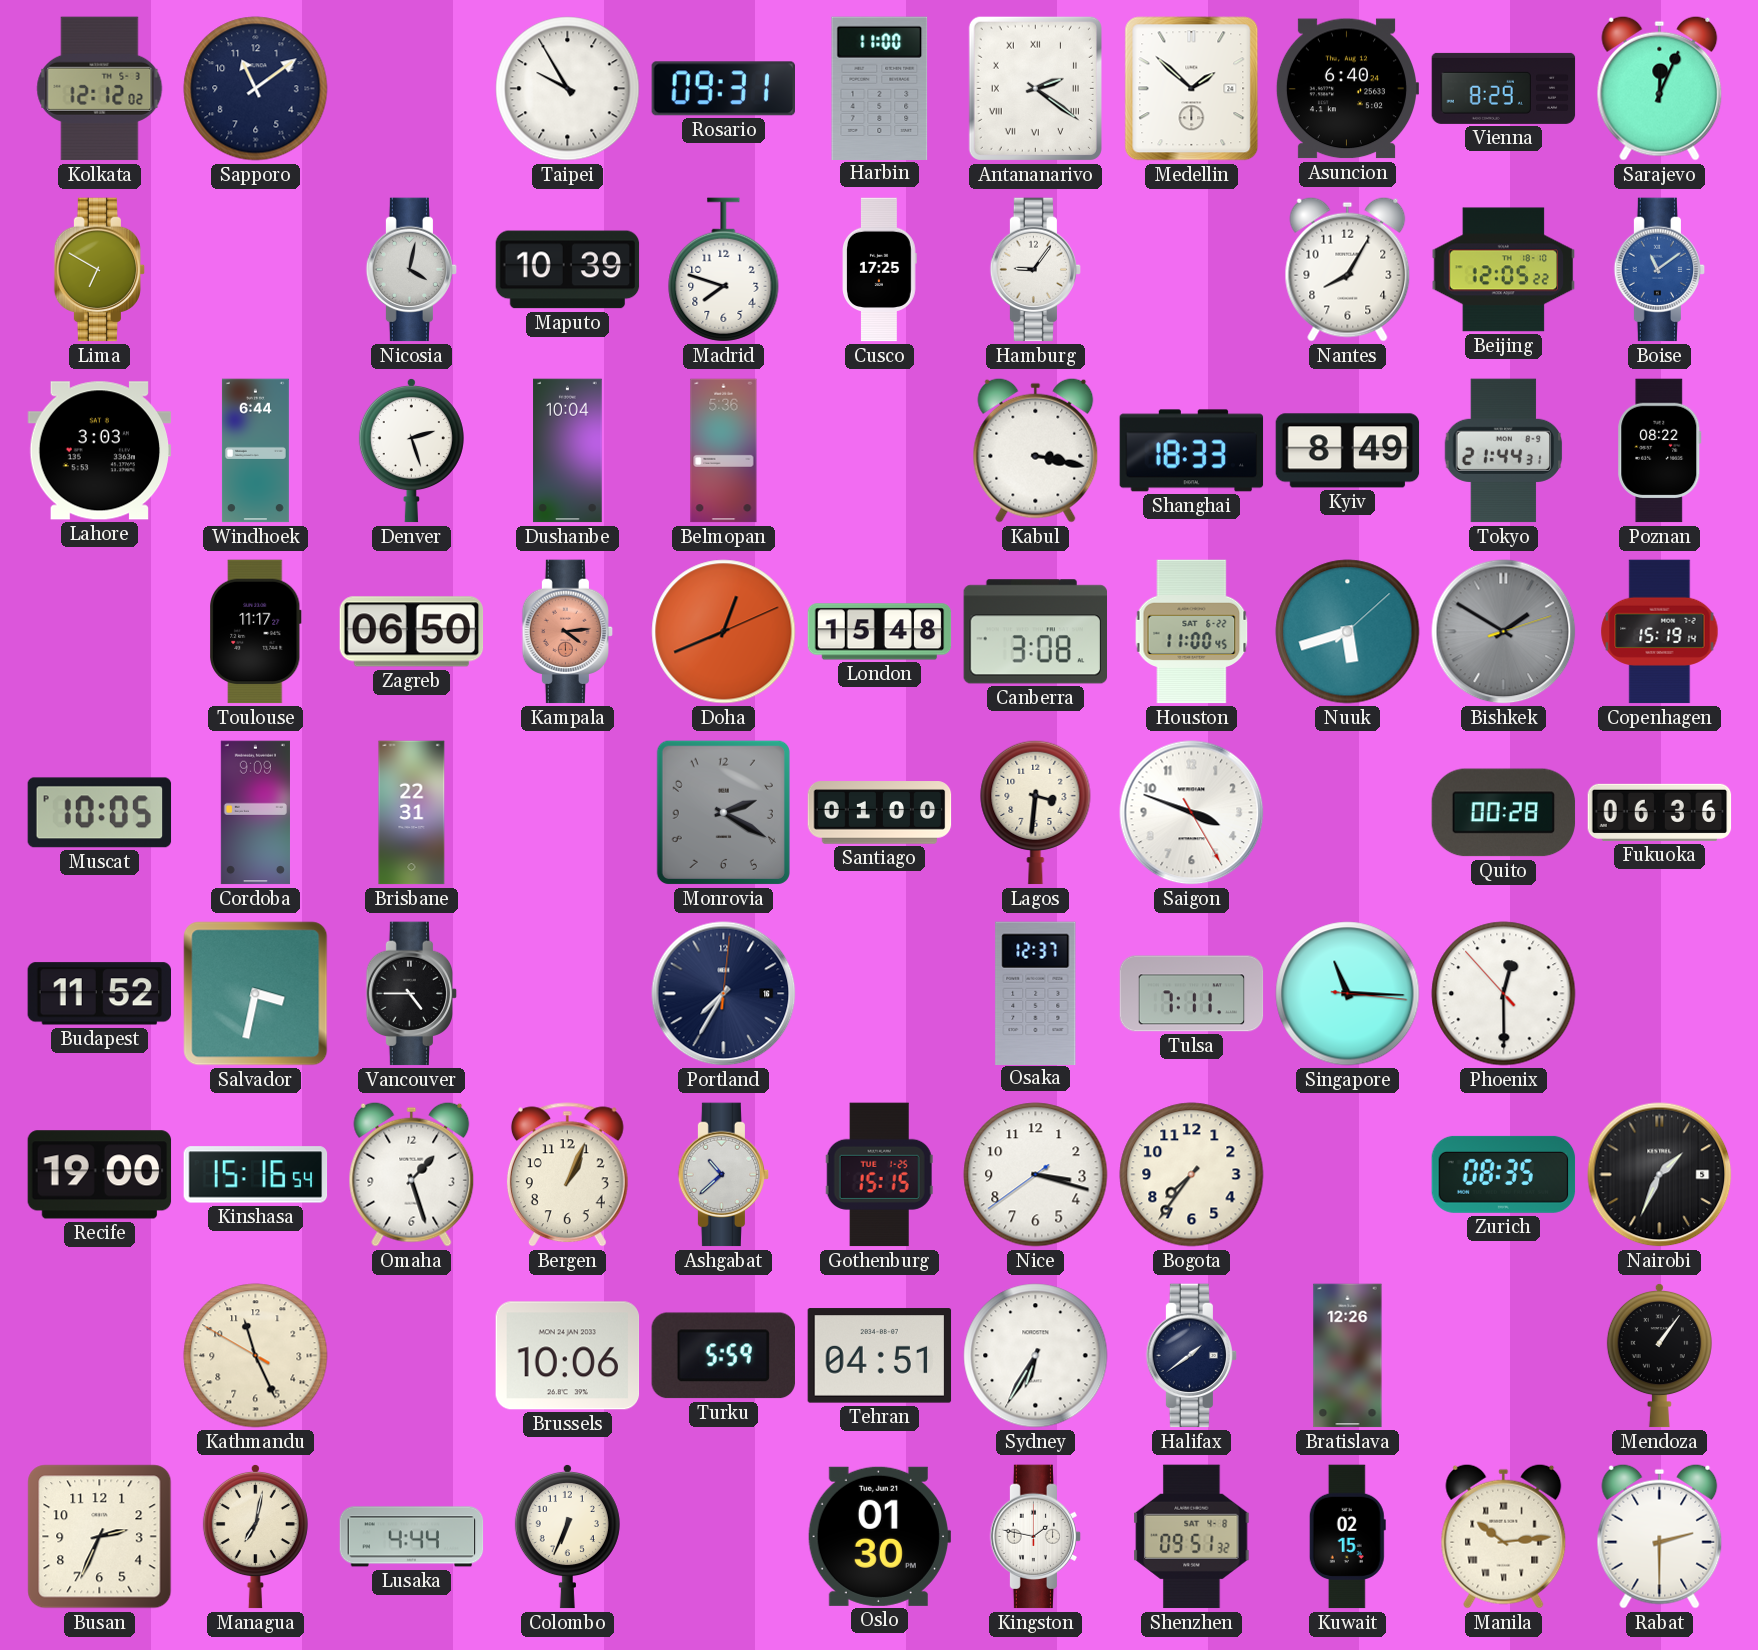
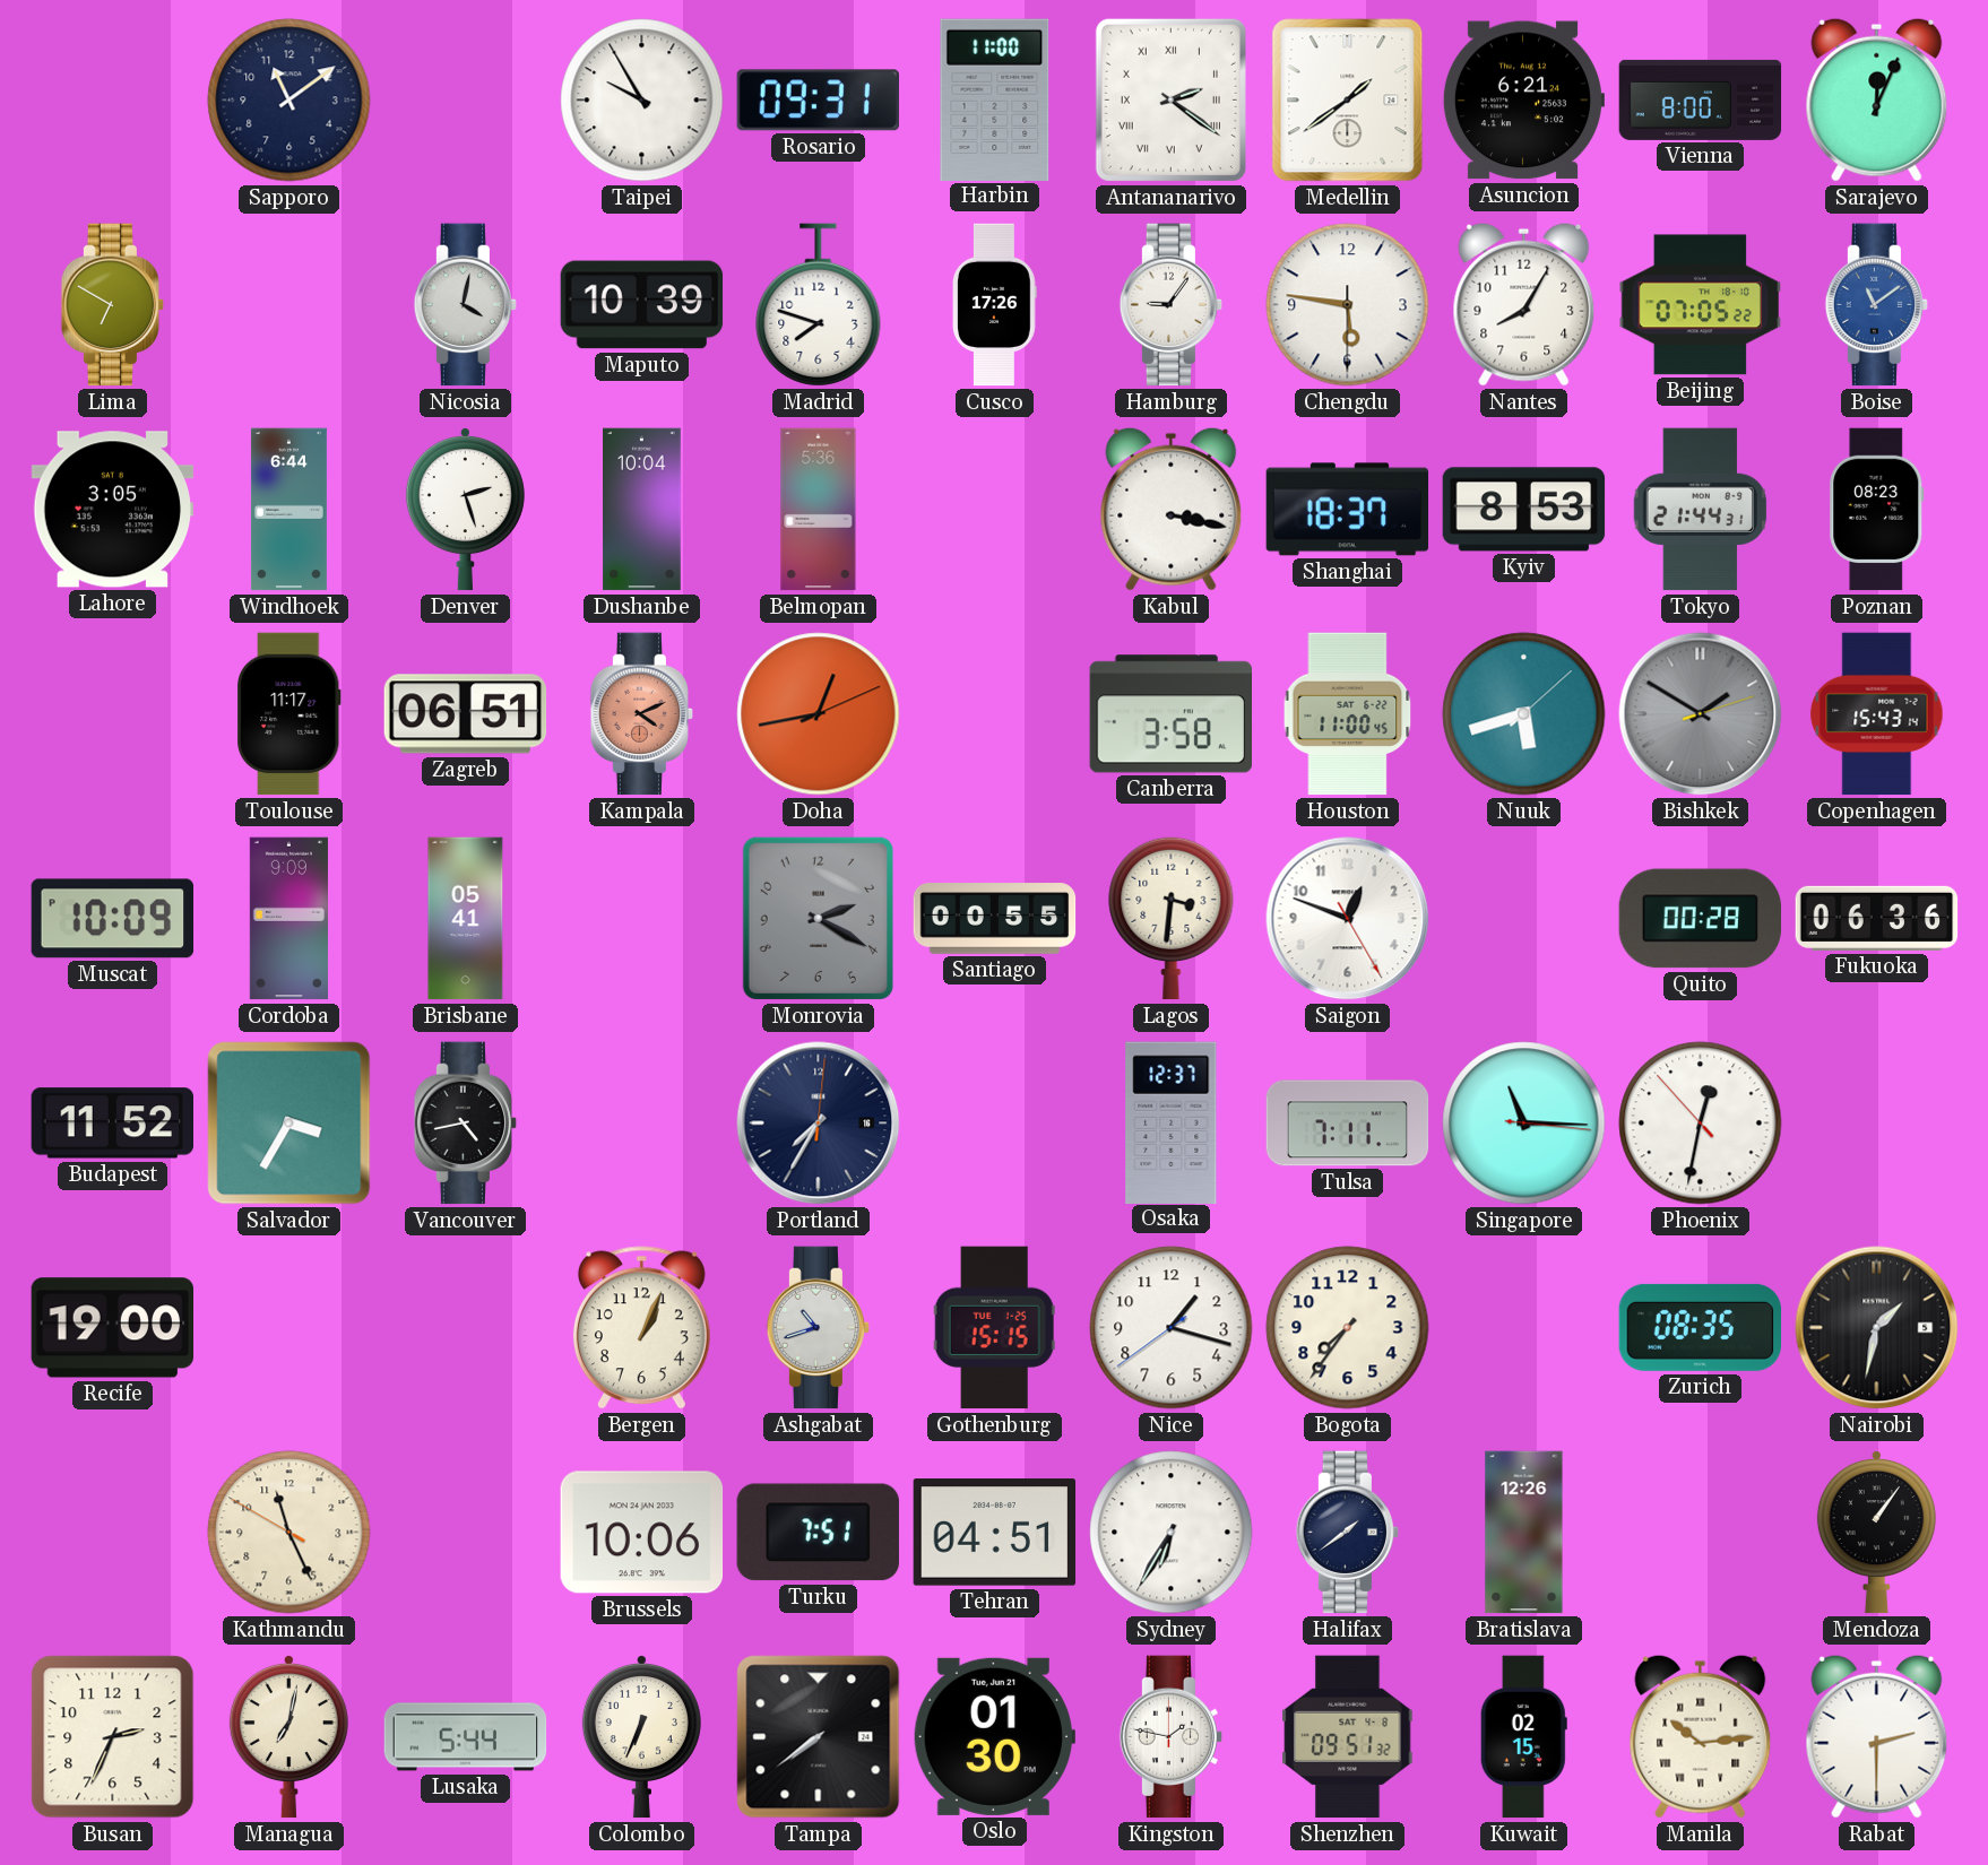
Kolkata: 12:12 -> none
Medellin: 1:52 -> 1:39
Asuncion: 6:40 -> 6:21
Vienna: 8:29 -> 8:00
Cusco: 17:25 -> 17:26
Chengdu: none -> 5:46
Beijing: 12:05 -> 07:05
Lahore: 3:03 -> 3:05
Shanghai: 18:33 -> 18:37
Kyiv: 8:49 -> 8:53
Poznan: 08:22 -> 08:23
Zagreb: 06:50 -> 06:51
Kampala: 4:14 -> 4:11
Doha: 12:41 -> 12:43
London: 15:48 -> none
Canberra: 3:08 -> 3:58
Copenhagen: 15:19 -> 15:43
Muscat: 10:05 -> 10:09
Brisbane: 22:31 -> 05:41
Santiago: 01:00 -> 00:55
Saigon: 3:48 -> 12:48
Salvador: 3:32 -> 3:35
Vancouver: 4:45 -> 4:43
Phoenix: 12:29 -> 12:31
Kinshasa: 15:16 -> none
Omaha: 1:27 -> none
Ashgabat: 10:38 -> 10:42
Nice: 3:17 -> 1:17
Nairobi: 1:34 -> 1:32
Turku: 5:59 -> 7:51
Lusaka: 4:44 -> 5:44
Tampa: none -> 7:39
